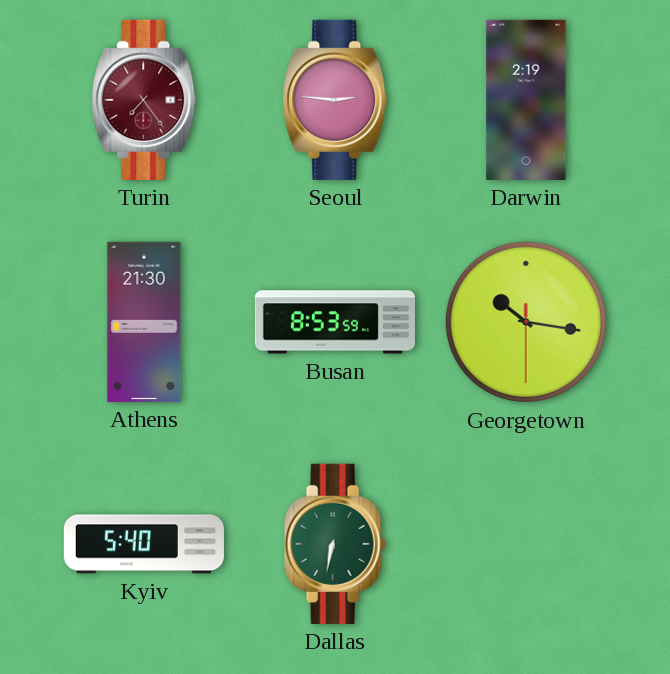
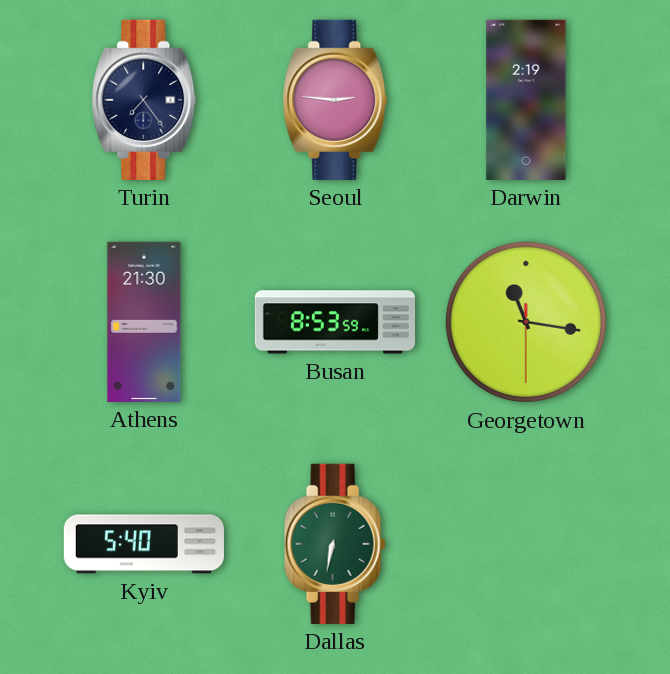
Turin dial: burgundy -> navy
Georgetown: 10:16 -> 11:16
